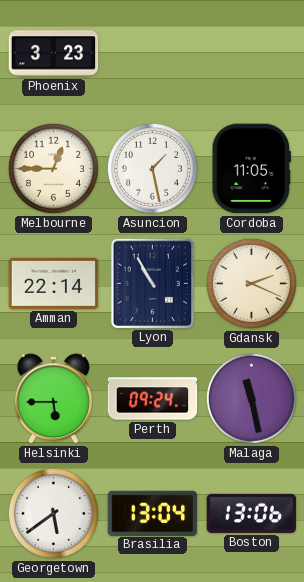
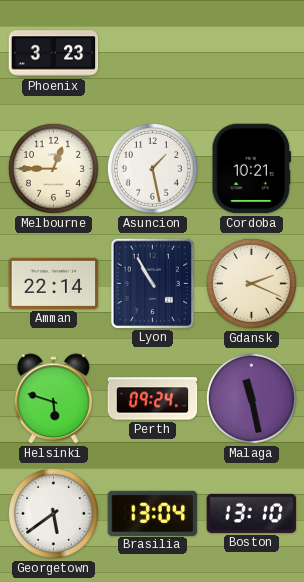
Cordoba: 11:05 -> 10:21
Helsinki: 5:45 -> 5:48
Boston: 13:06 -> 13:10
